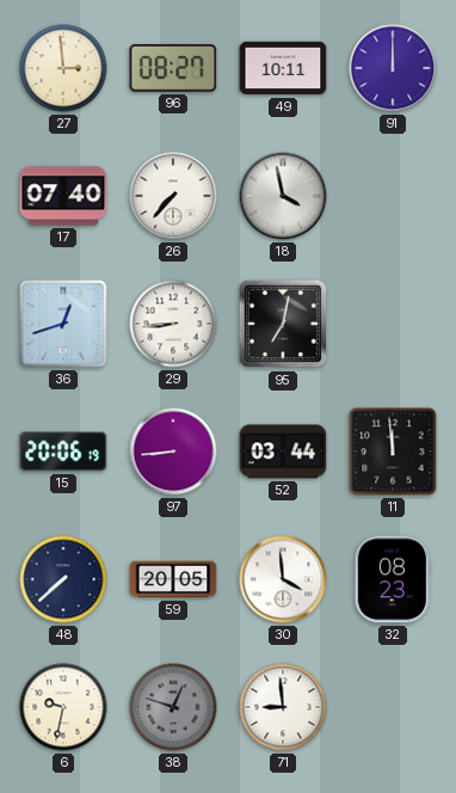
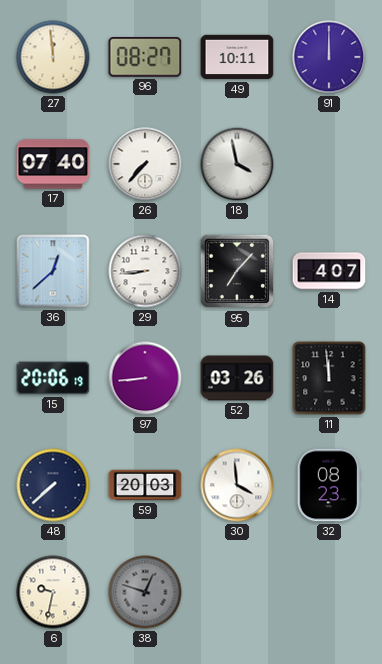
27: 2:59 -> 11:59
36: 12:42 -> 12:38
95: 7:02 -> 7:07
14: none -> 4:07
52: 03:44 -> 03:26
59: 20:05 -> 20:03
71: 8:59 -> none
